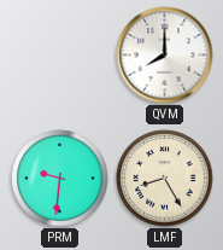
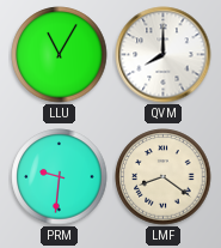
LLU: none -> 11:05
LMF: 8:25 -> 8:21
